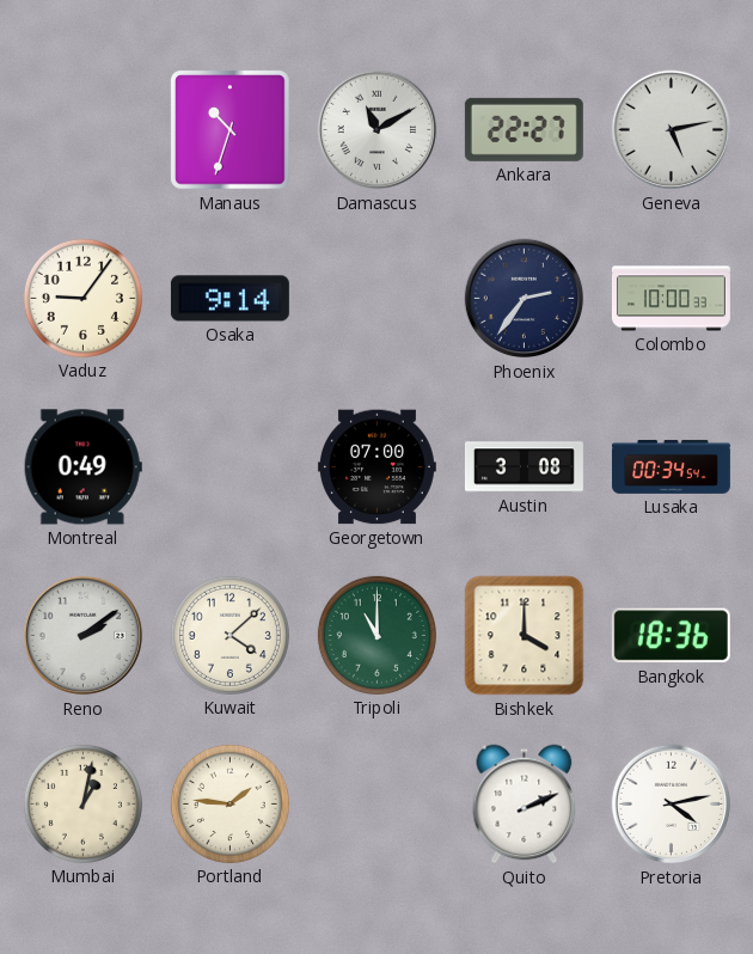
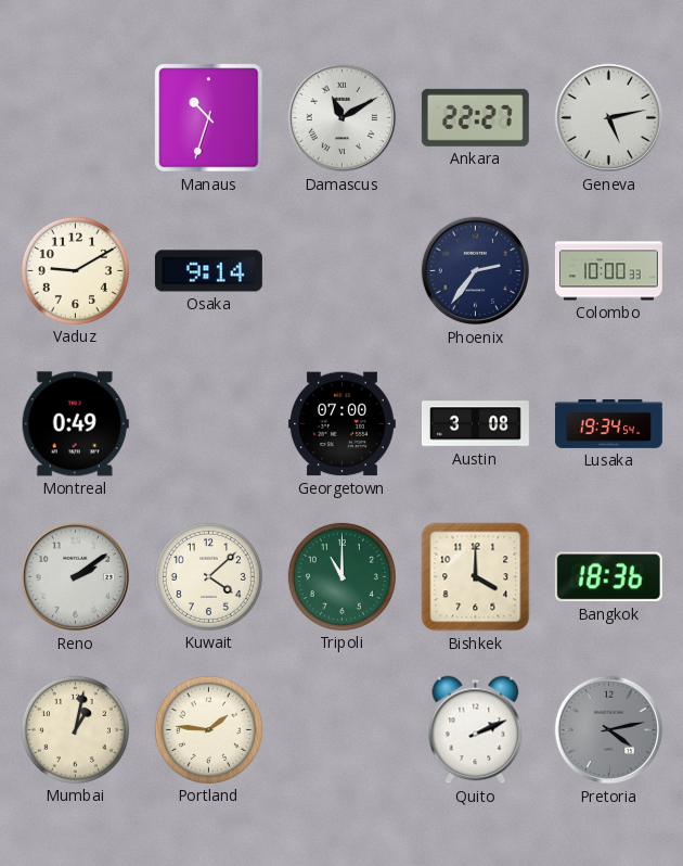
Vaduz: 9:06 -> 9:10
Lusaka: 00:34 -> 19:34
Pretoria dial: white -> grey
